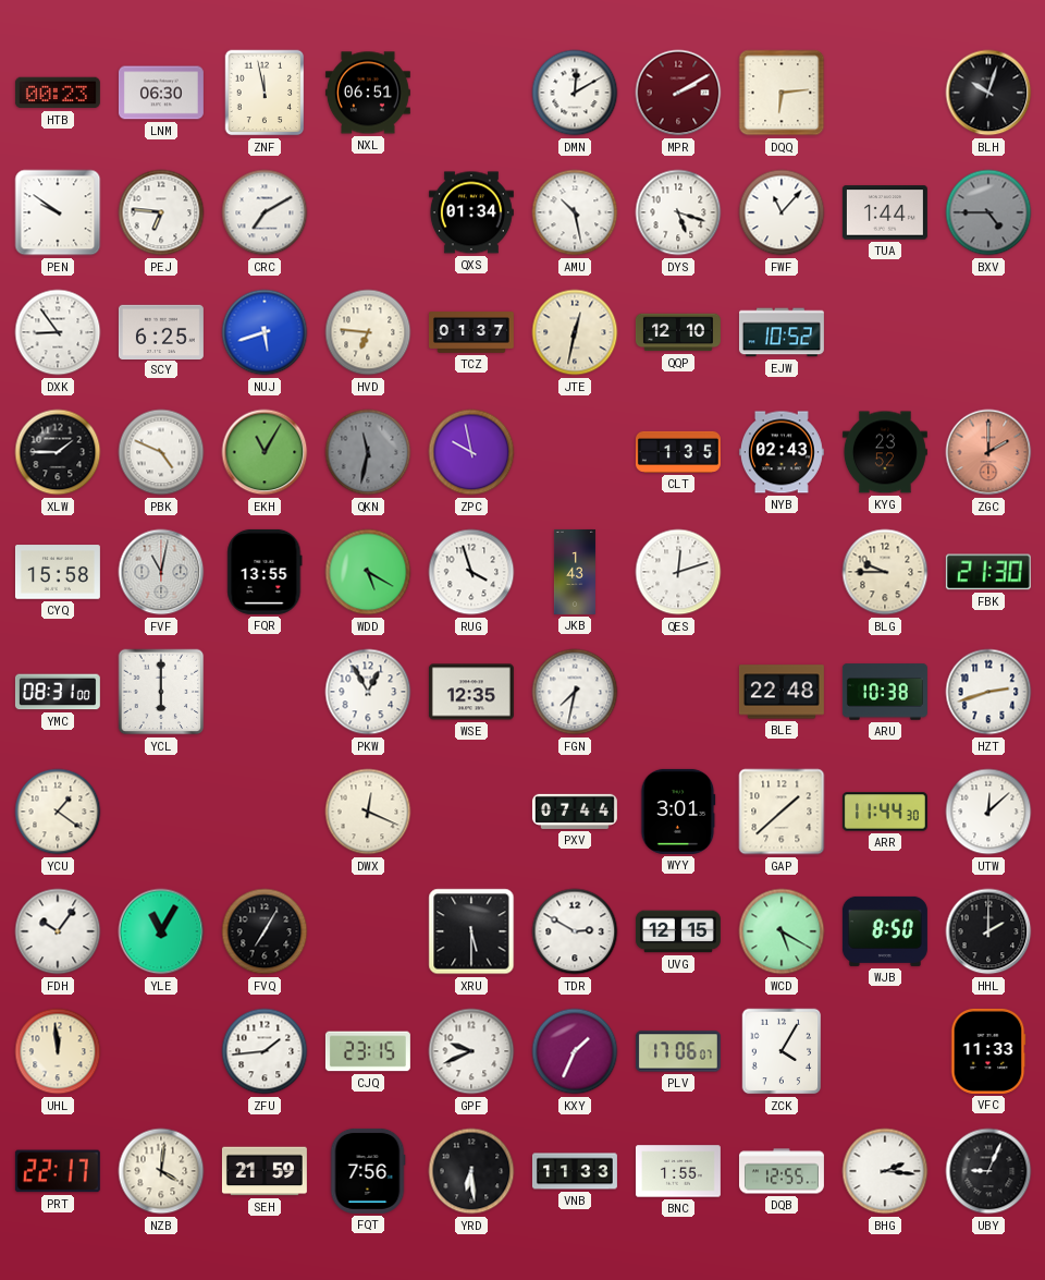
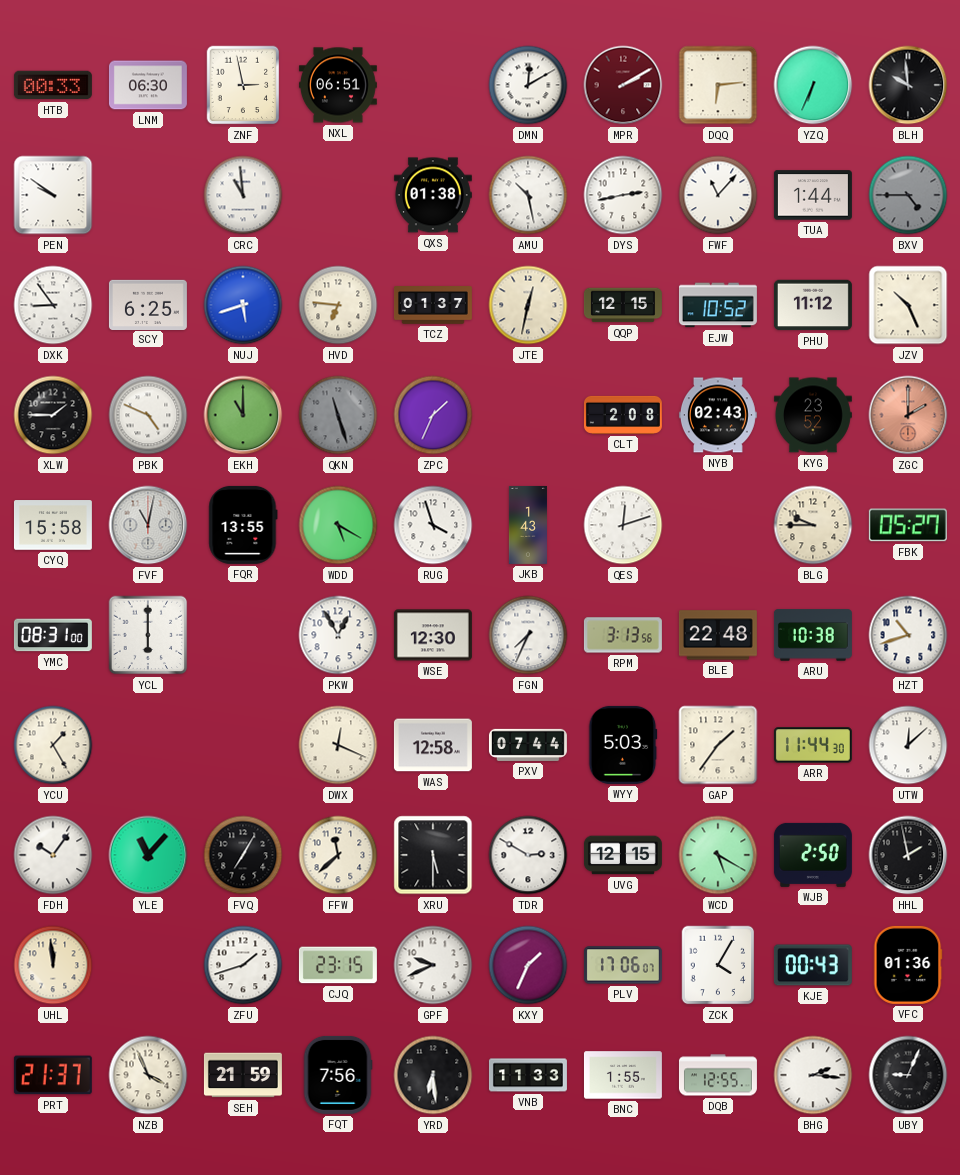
HTB: 00:23 -> 00:33
ZNF: 11:58 -> 2:58
YZQ: none -> 6:34
BLH: 10:03 -> 9:59
PEJ: 6:46 -> none
CRC: 7:10 -> 10:59
QXS: 01:34 -> 01:38
DYS: 5:18 -> 2:43
QQP: 12:10 -> 12:15
PHU: none -> 11:12
JZV: none -> 10:26
EKH: 11:05 -> 11:00
QKN: 11:32 -> 11:27
ZPC: 9:58 -> 1:34
CLT: 1:35 -> 2:08
FBK: 21:30 -> 05:27
WSE: 12:35 -> 12:30
FGN: 7:32 -> 7:34
RPM: none -> 3:13
HZT: 2:42 -> 10:42
YCU: 1:21 -> 1:25
WAS: none -> 12:58
WYY: 3:01 -> 5:03
GAP: 1:38 -> 1:36
YLE: 11:05 -> 11:07
FFW: none -> 11:38
WJB: 8:50 -> 2:50
HHL: 2:00 -> 1:58
ZFU: 1:44 -> 1:42
KJE: none -> 00:43
VFC: 11:33 -> 01:36
PRT: 22:17 -> 21:37
NZB: 4:01 -> 3:56
